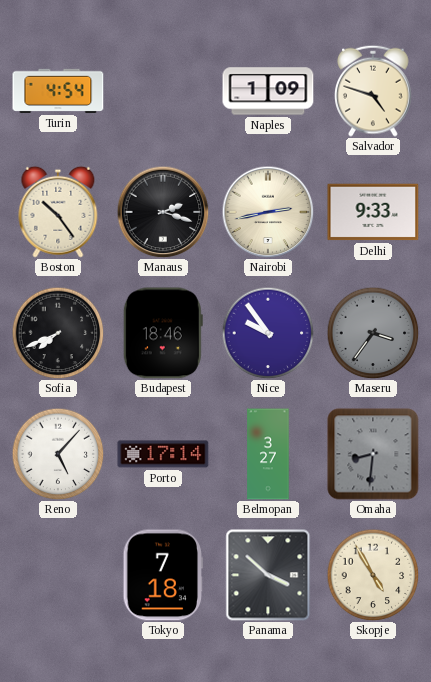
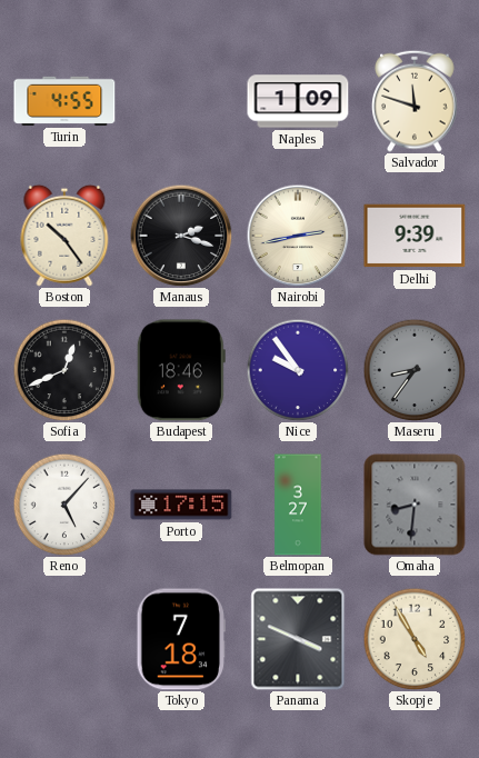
Turin: 4:54 -> 4:55
Salvador: 4:48 -> 11:48
Delhi: 9:33 -> 9:39
Sofia: 7:41 -> 12:41
Maseru: 3:36 -> 8:36
Porto: 17:14 -> 17:15
Panama: 3:52 -> 3:49
